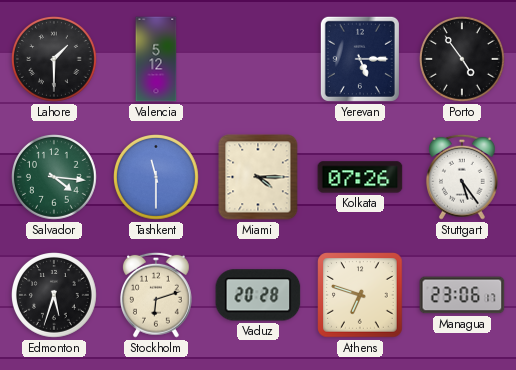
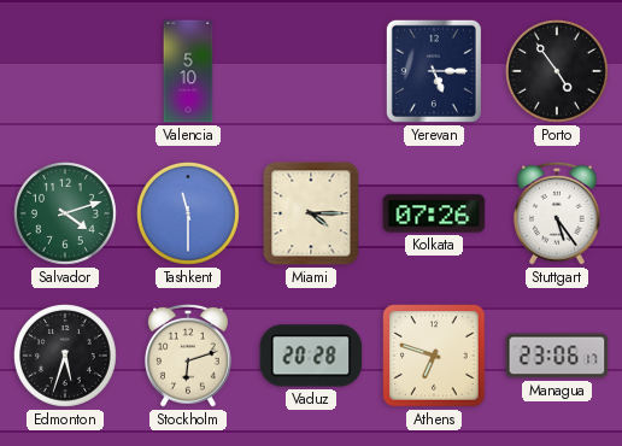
Lahore: 1:30 -> none
Valencia: 5:12 -> 5:10
Salvador: 4:16 -> 4:12
